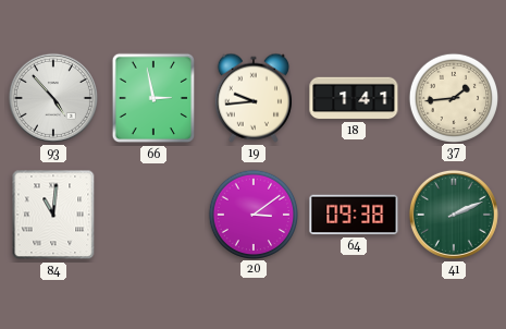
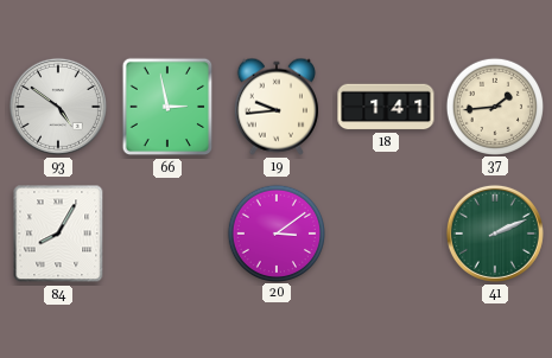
93: 4:53 -> 4:51
84: 11:01 -> 8:05
64: 09:38 -> none
